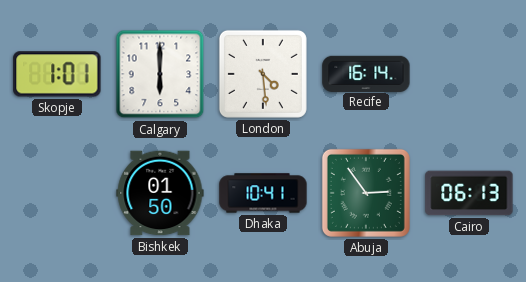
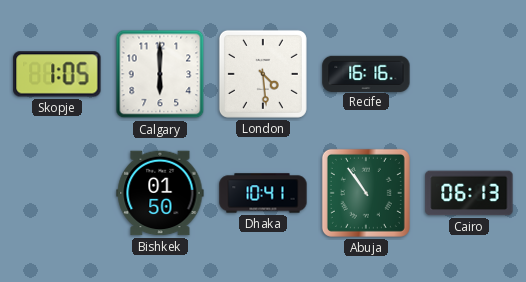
Skopje: 1:01 -> 1:05
Recife: 16:14 -> 16:16
Abuja: 2:54 -> 10:54
